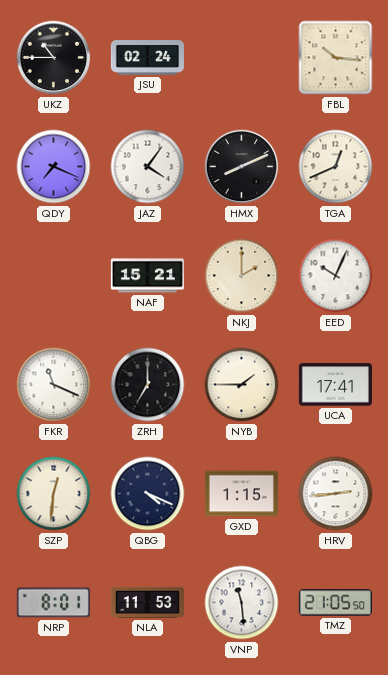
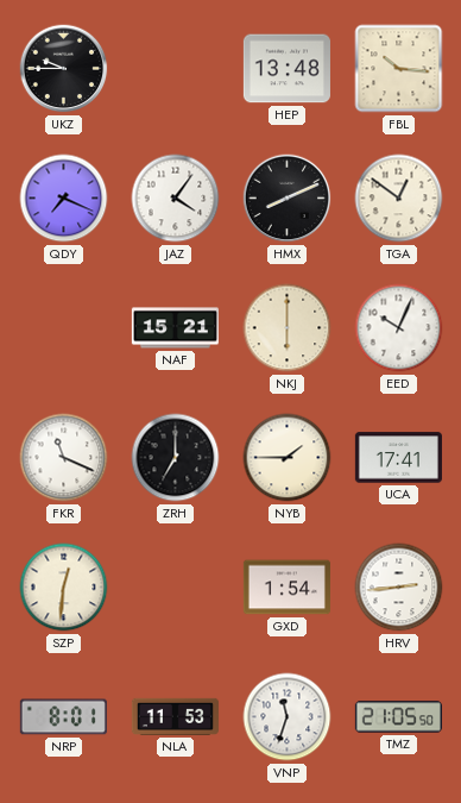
UKZ: 10:45 -> 9:45
JSU: 02:24 -> none
HEP: none -> 13:48
TGA: 12:41 -> 12:51
NKJ: 2:00 -> 6:00
QBG: 4:19 -> none
GXD: 1:15 -> 1:54
VNP: 11:29 -> 11:33
